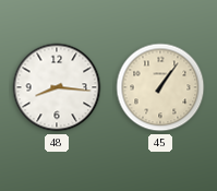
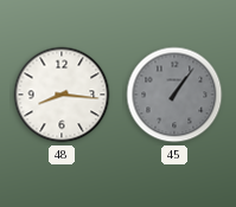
45 dial: cream -> grey
